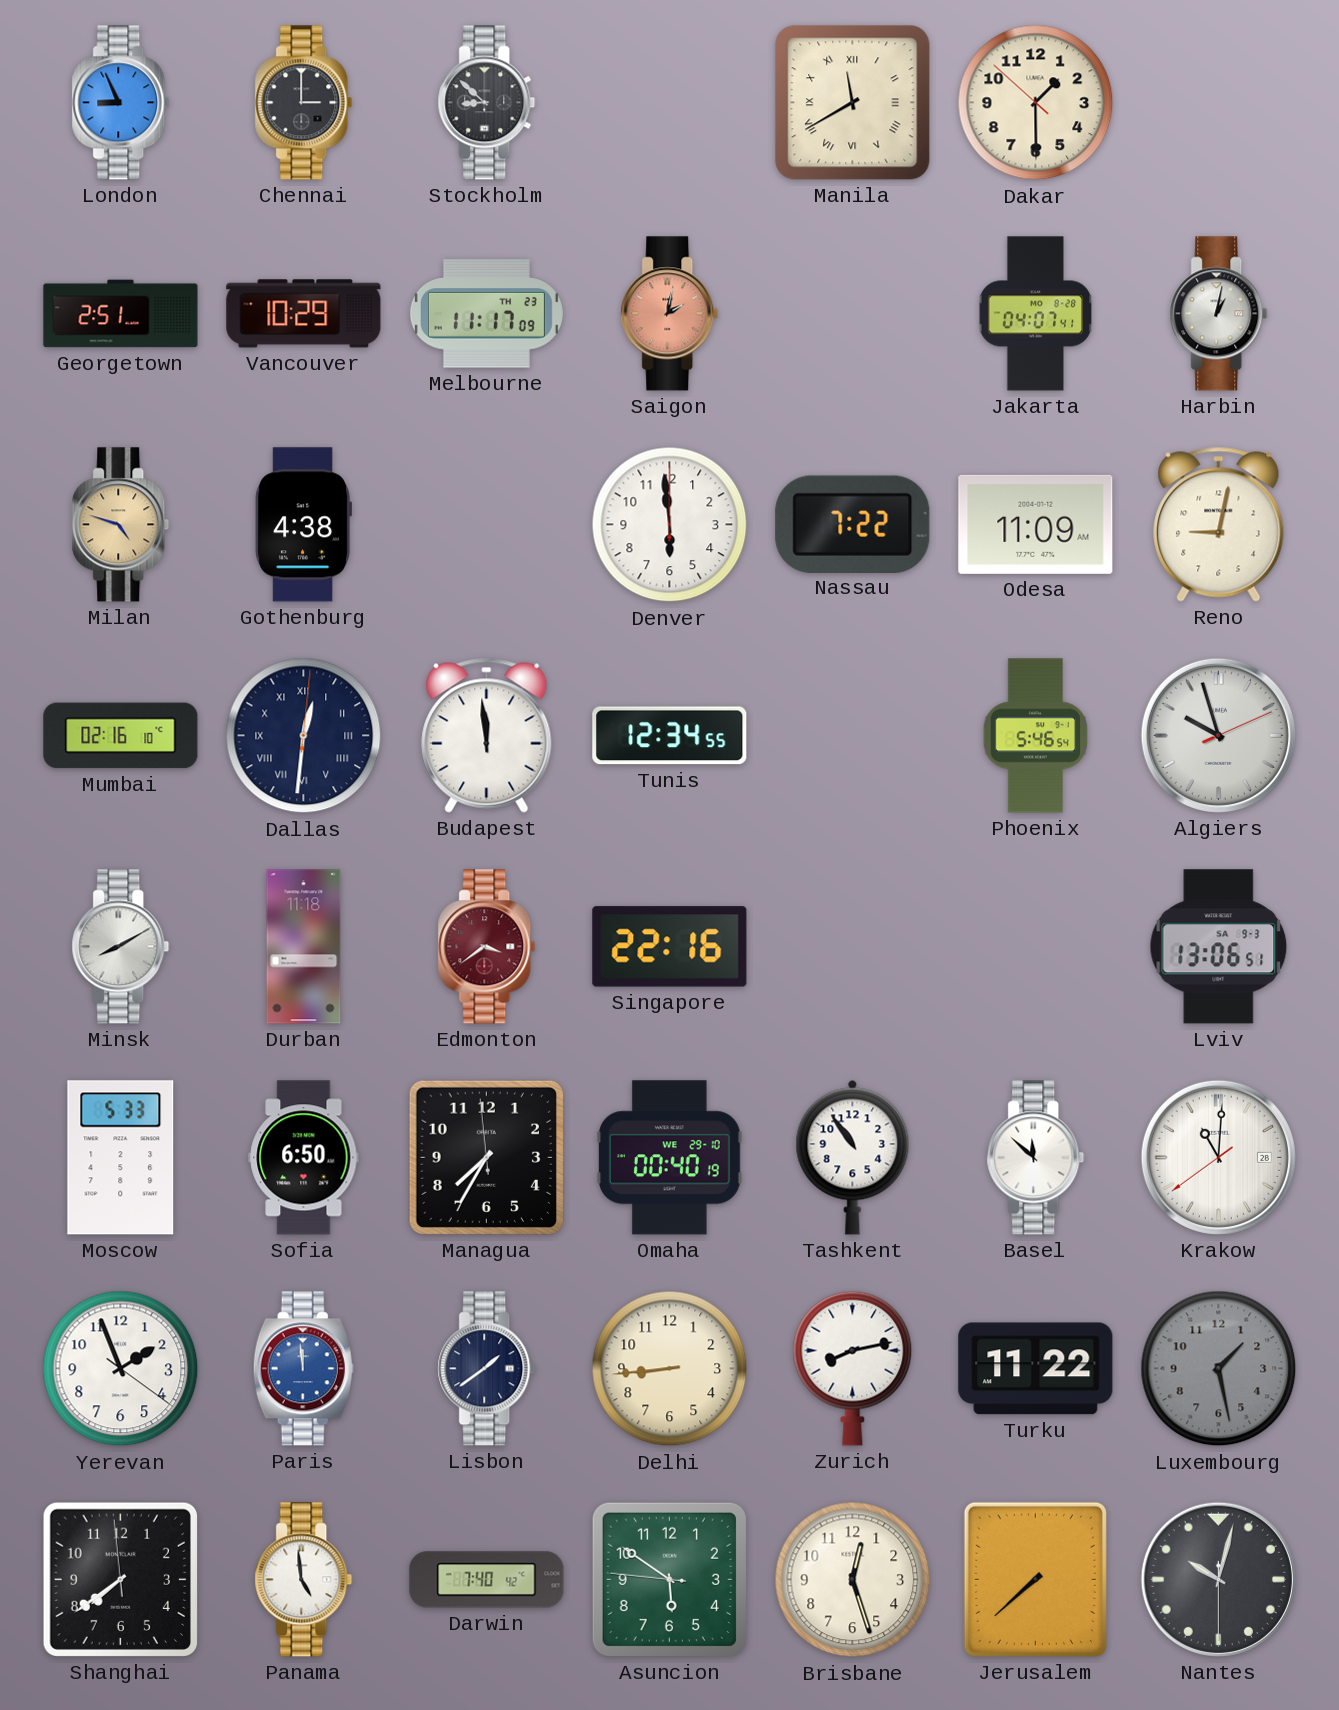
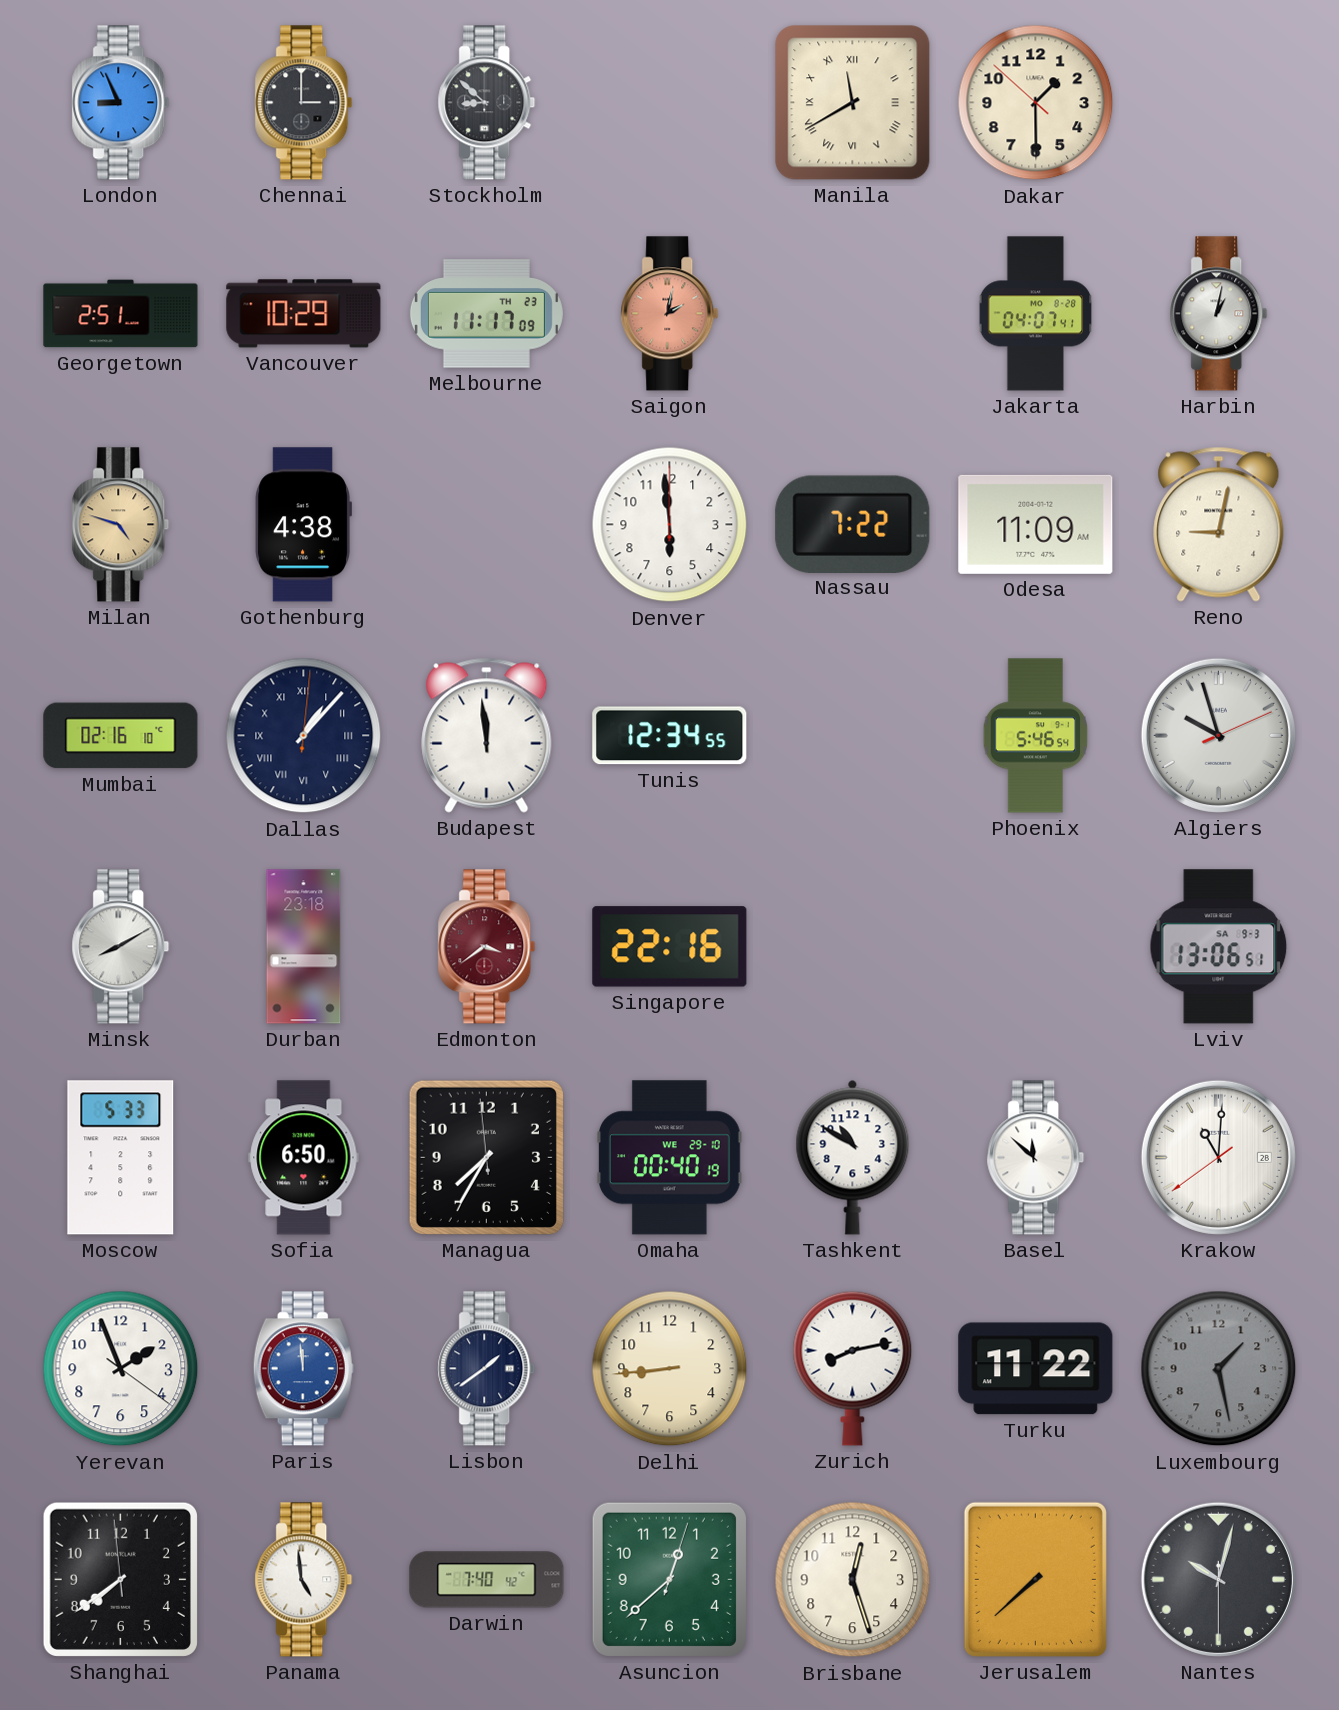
Dallas: 12:31 -> 1:07
Durban: 11:18 -> 23:18
Tashkent: 10:54 -> 10:50
Asuncion: 5:50 -> 12:38
